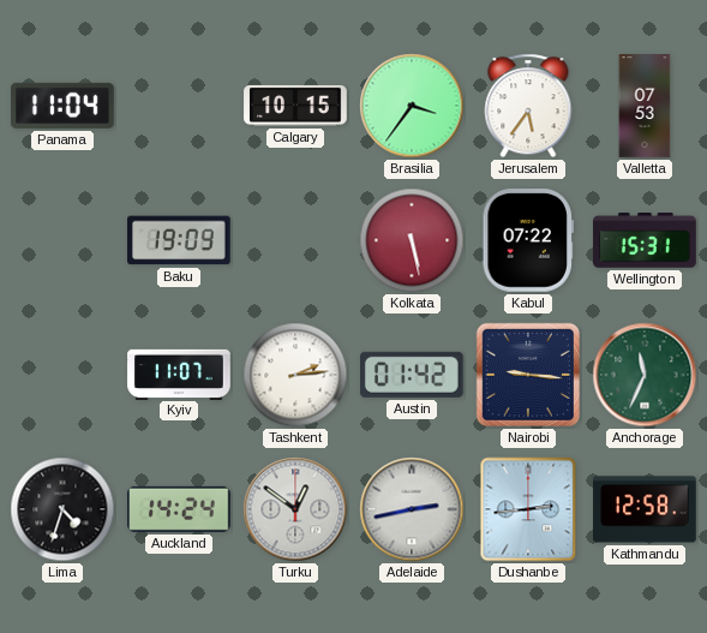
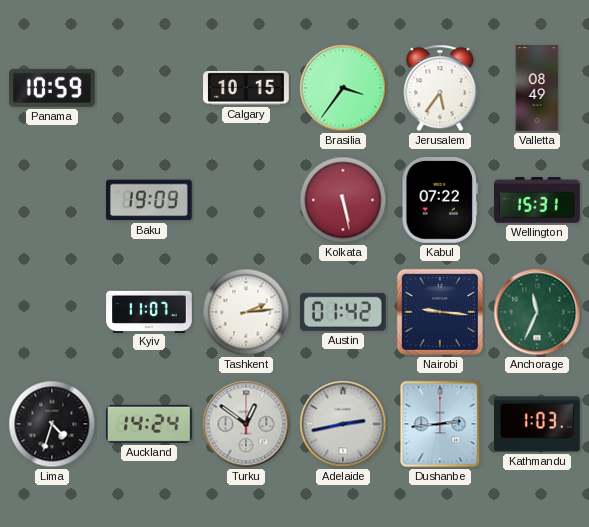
Panama: 11:04 -> 10:59
Valletta: 07:53 -> 08:49
Kathmandu: 12:58 -> 1:03
